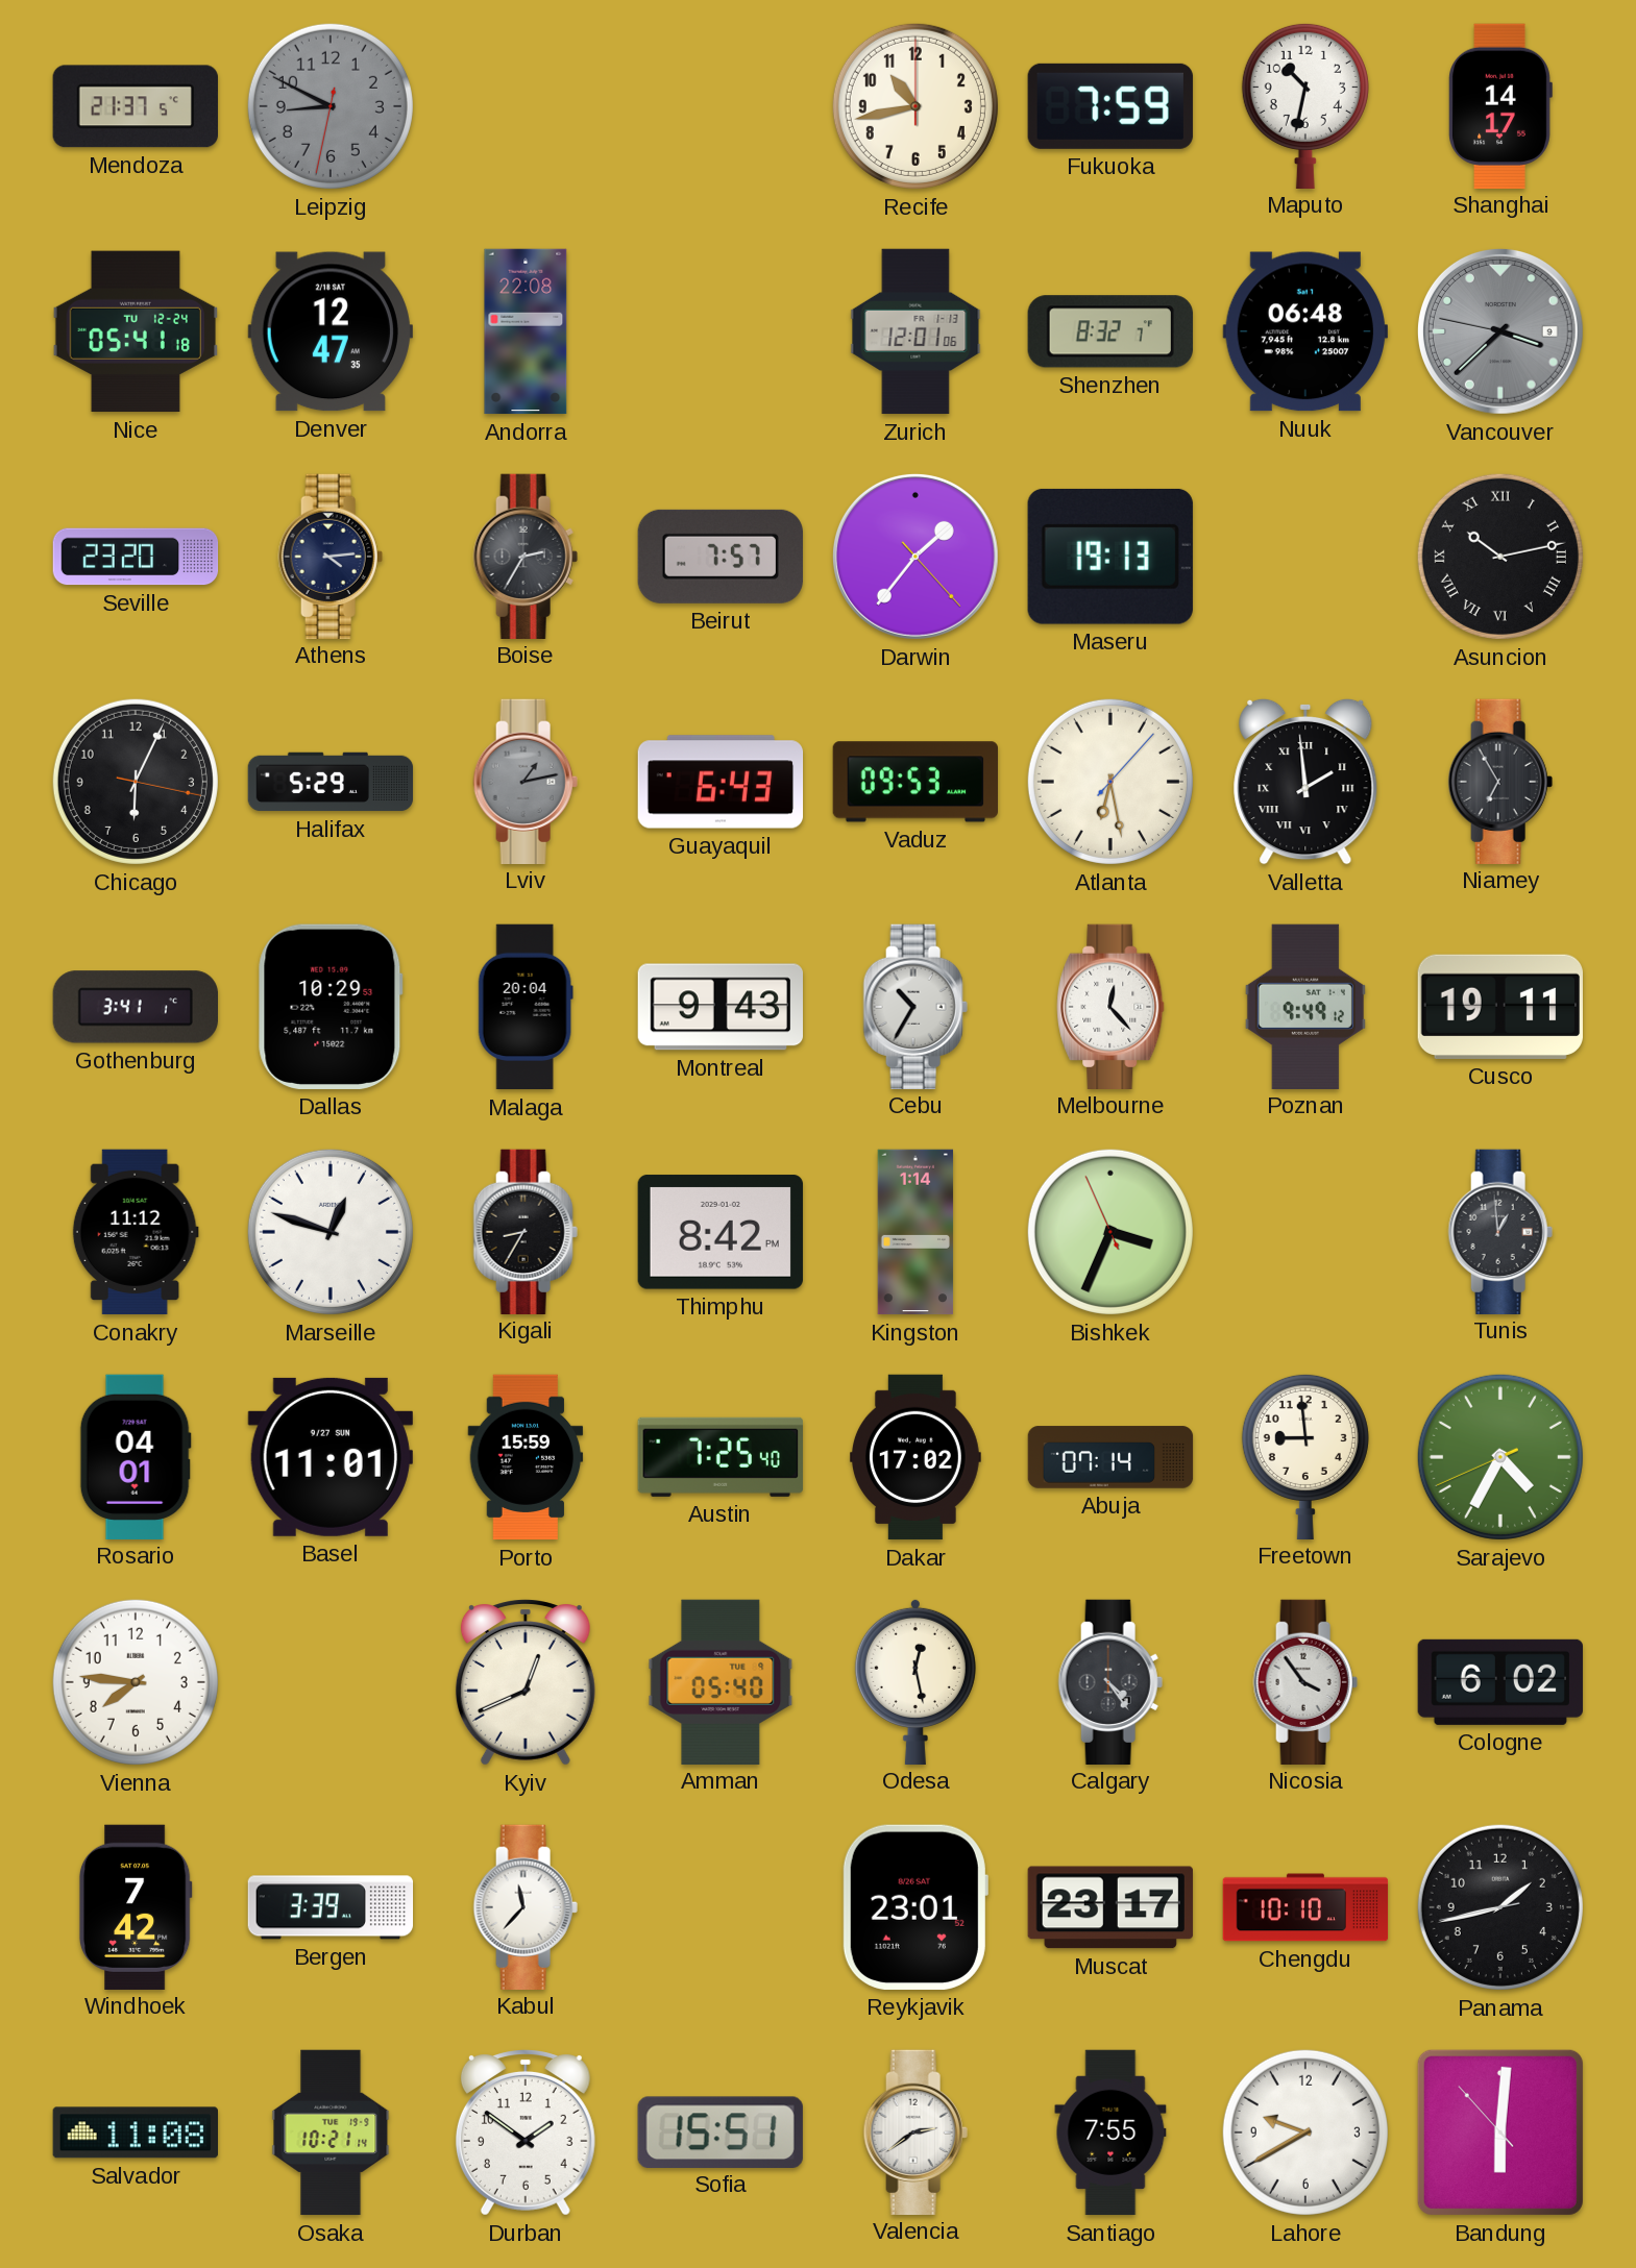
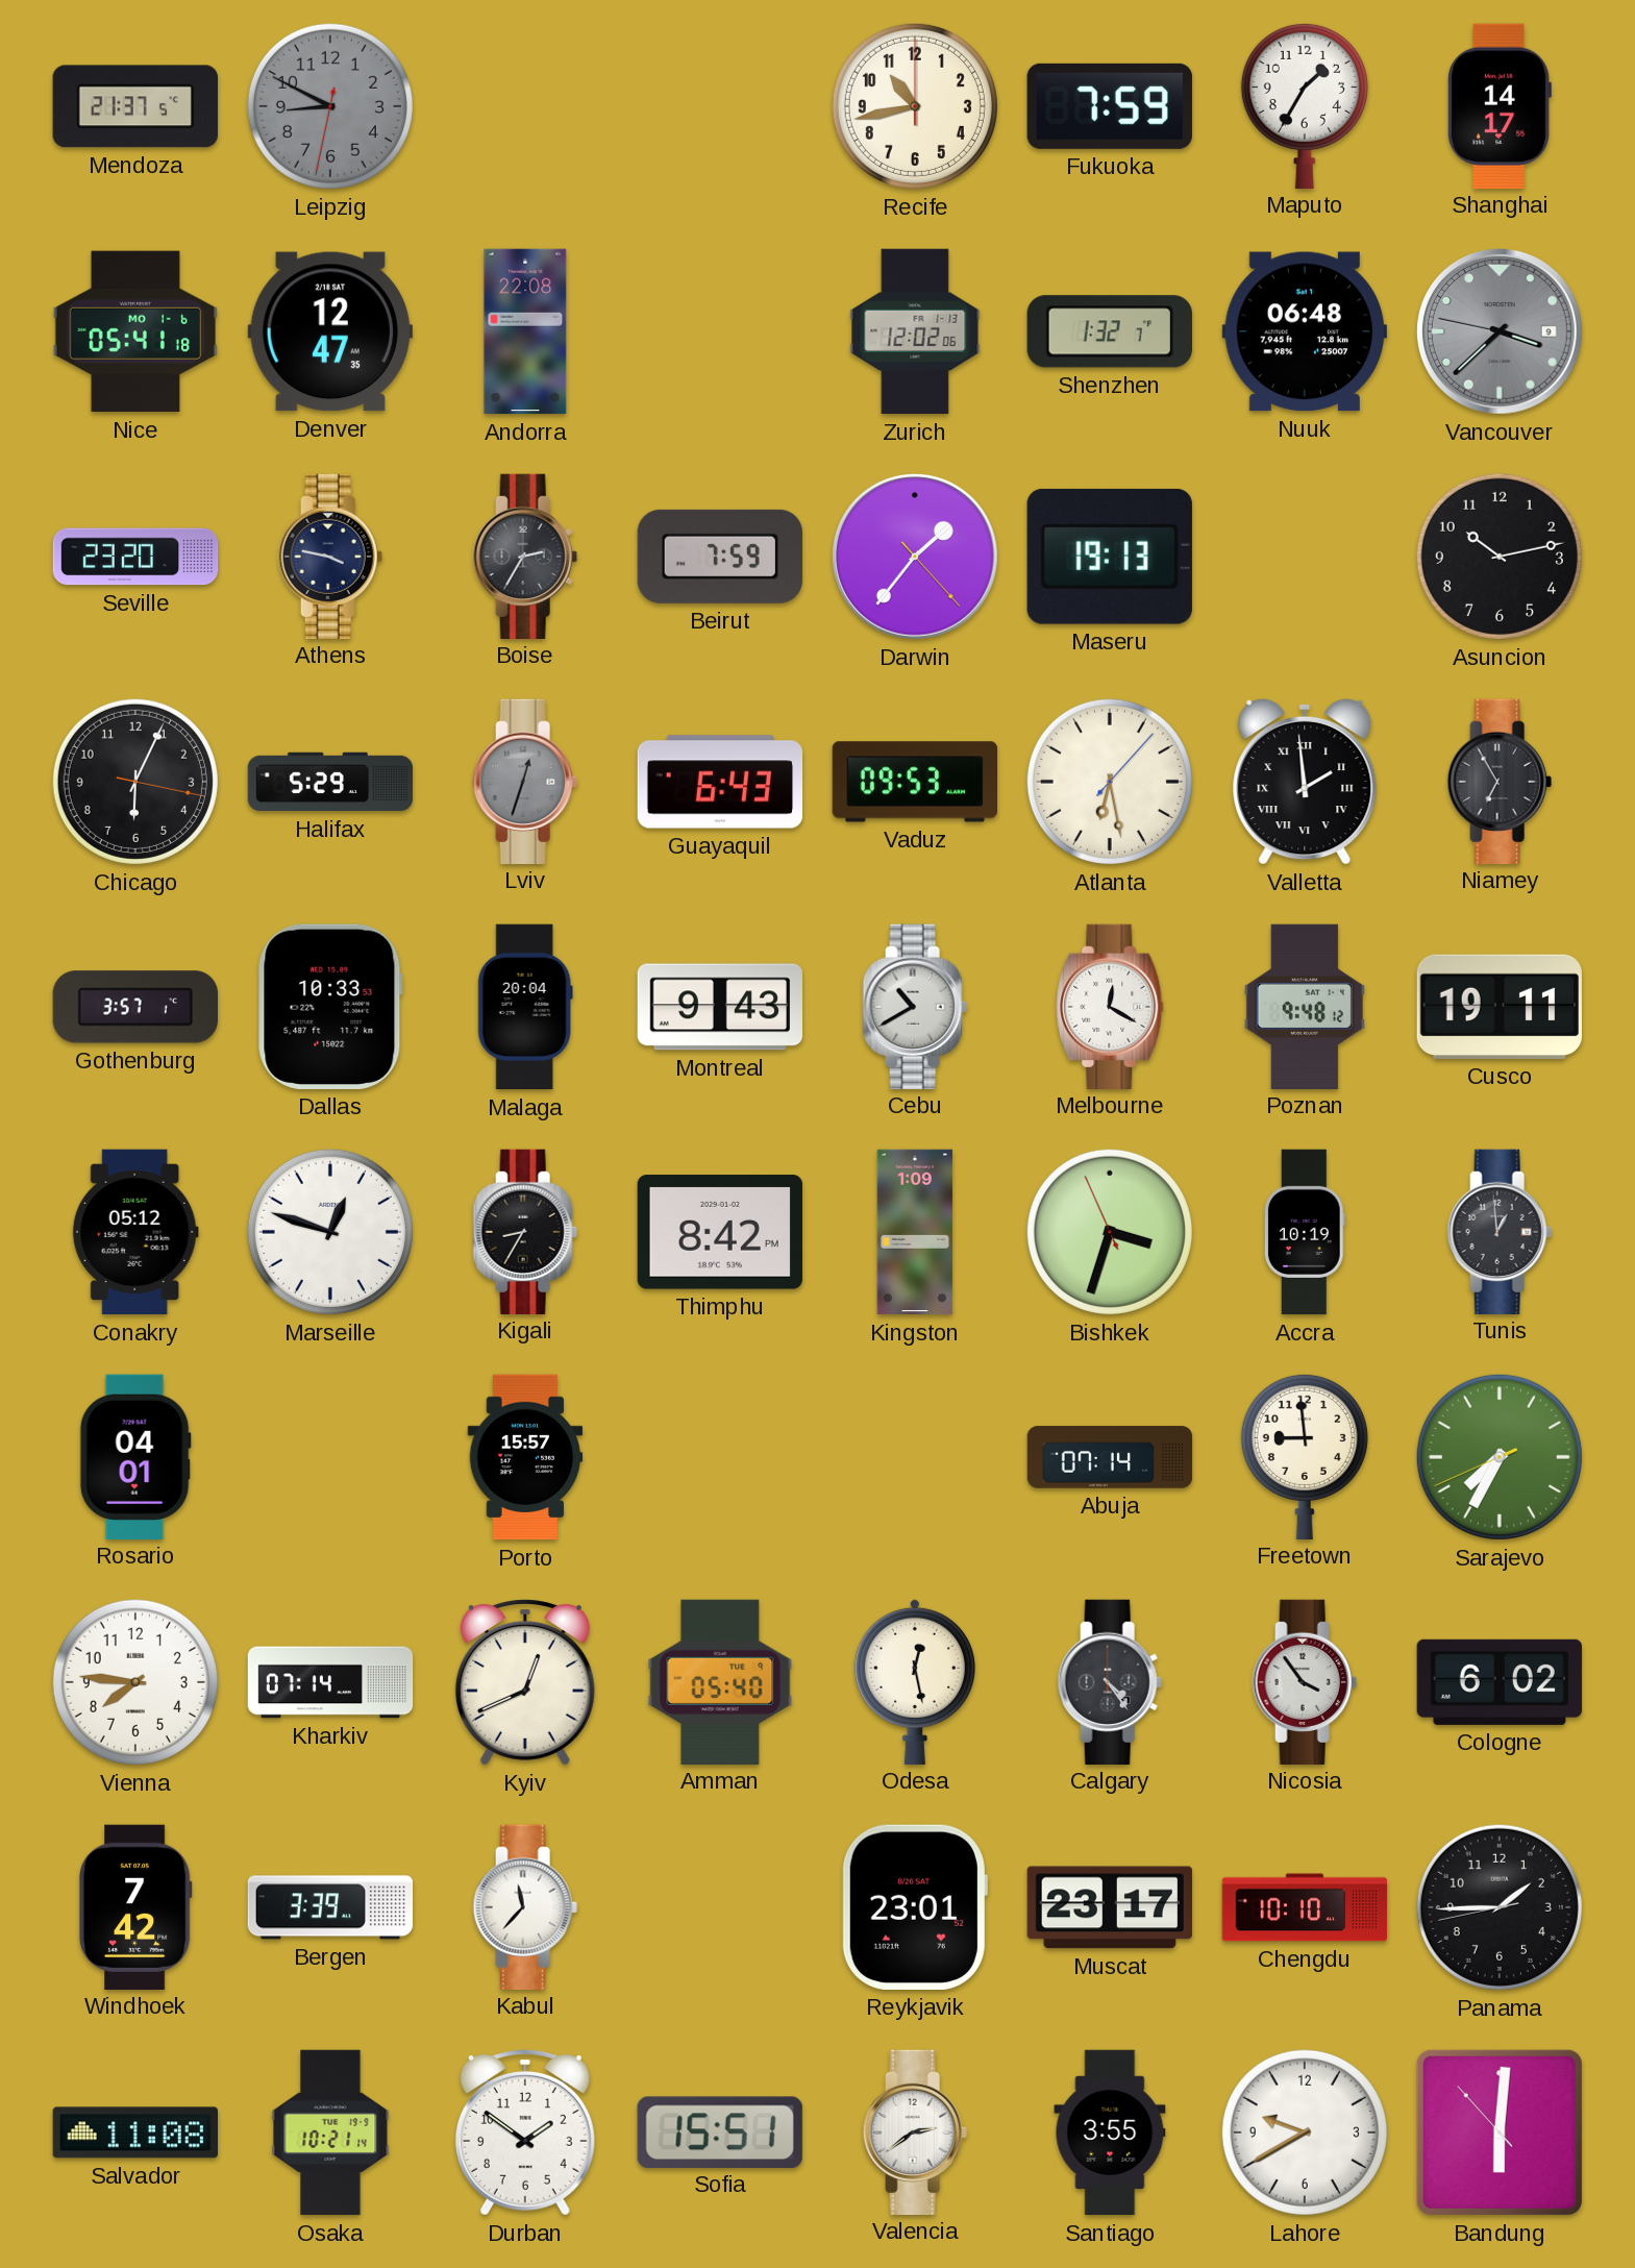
Maputo: 10:32 -> 1:35
Nice date: TU 12-24 -> MO 1-6
Zurich: 12:01 -> 12:02
Shenzhen: 8:32 -> 1:32
Athens: 4:14 -> 3:47
Beirut: 7:57 -> 7:59
Asuncion numerals: Roman -> Arabic
Lviv: 1:13 -> 12:33
Gothenburg: 3:41 -> 3:57
Dallas: 10:29 -> 10:33
Cebu: 10:35 -> 10:40
Melbourne: 12:23 -> 12:20
Poznan: 9:49 -> 9:48
Conakry: 11:12 -> 05:12
Kingston: 1:14 -> 1:09
Bishkek: 3:33 -> 3:32
Accra: none -> 10:19
Basel: 11:01 -> none
Porto: 15:59 -> 15:57
Austin: 7:25 -> none
Dakar: 17:02 -> none
Sarajevo: 4:34 -> 7:34
Kharkiv: none -> 07:14
Panama: 1:42 -> 1:44
Santiago: 7:55 -> 3:55
